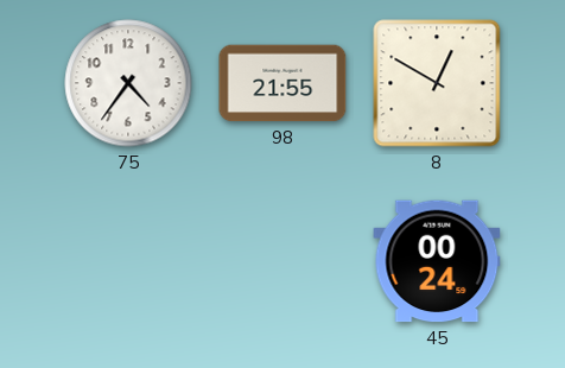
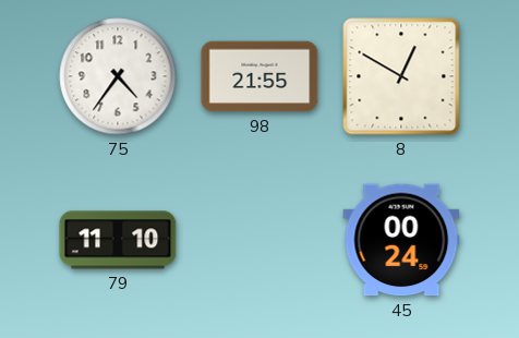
79: none -> 11:10
